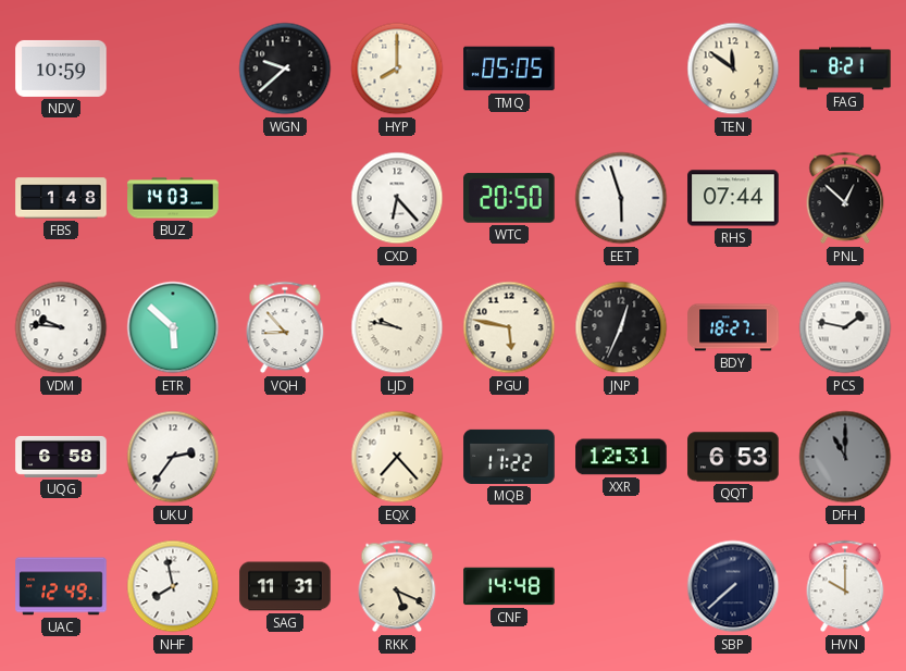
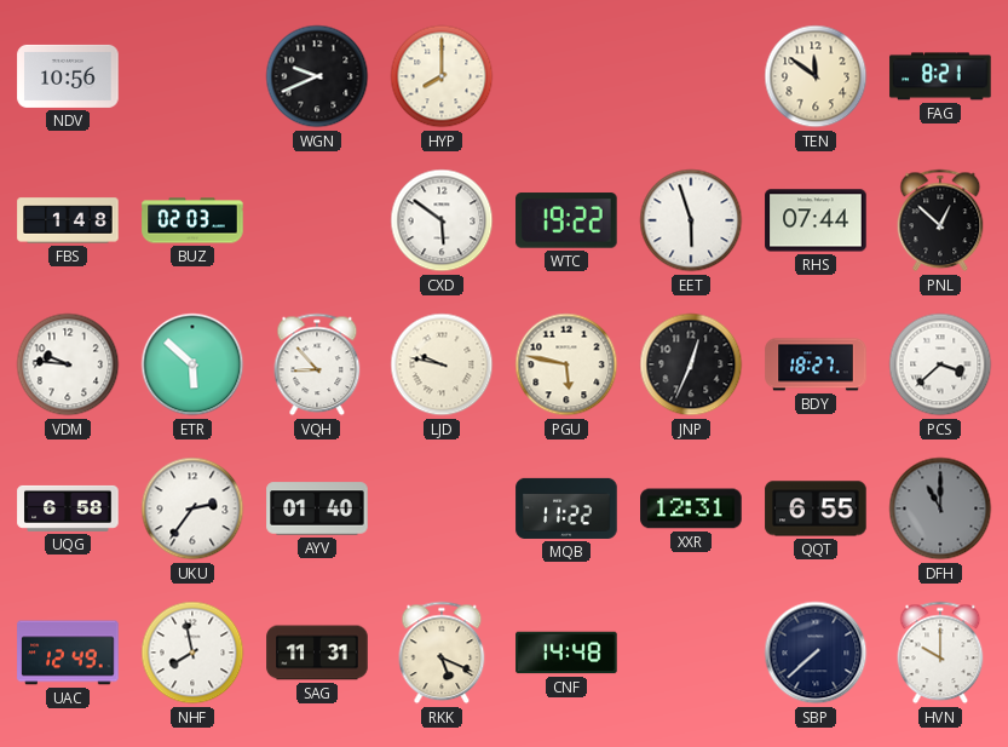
NDV: 10:59 -> 10:56
WGN: 9:38 -> 9:41
TMQ: 05:05 -> none
BUZ: 14:03 -> 02:03
CXD: 6:23 -> 5:51
WTC: 20:50 -> 19:22
PCS: 1:47 -> 3:38
AYV: none -> 01:40
EQX: 7:23 -> none
QQT: 6:53 -> 6:55
